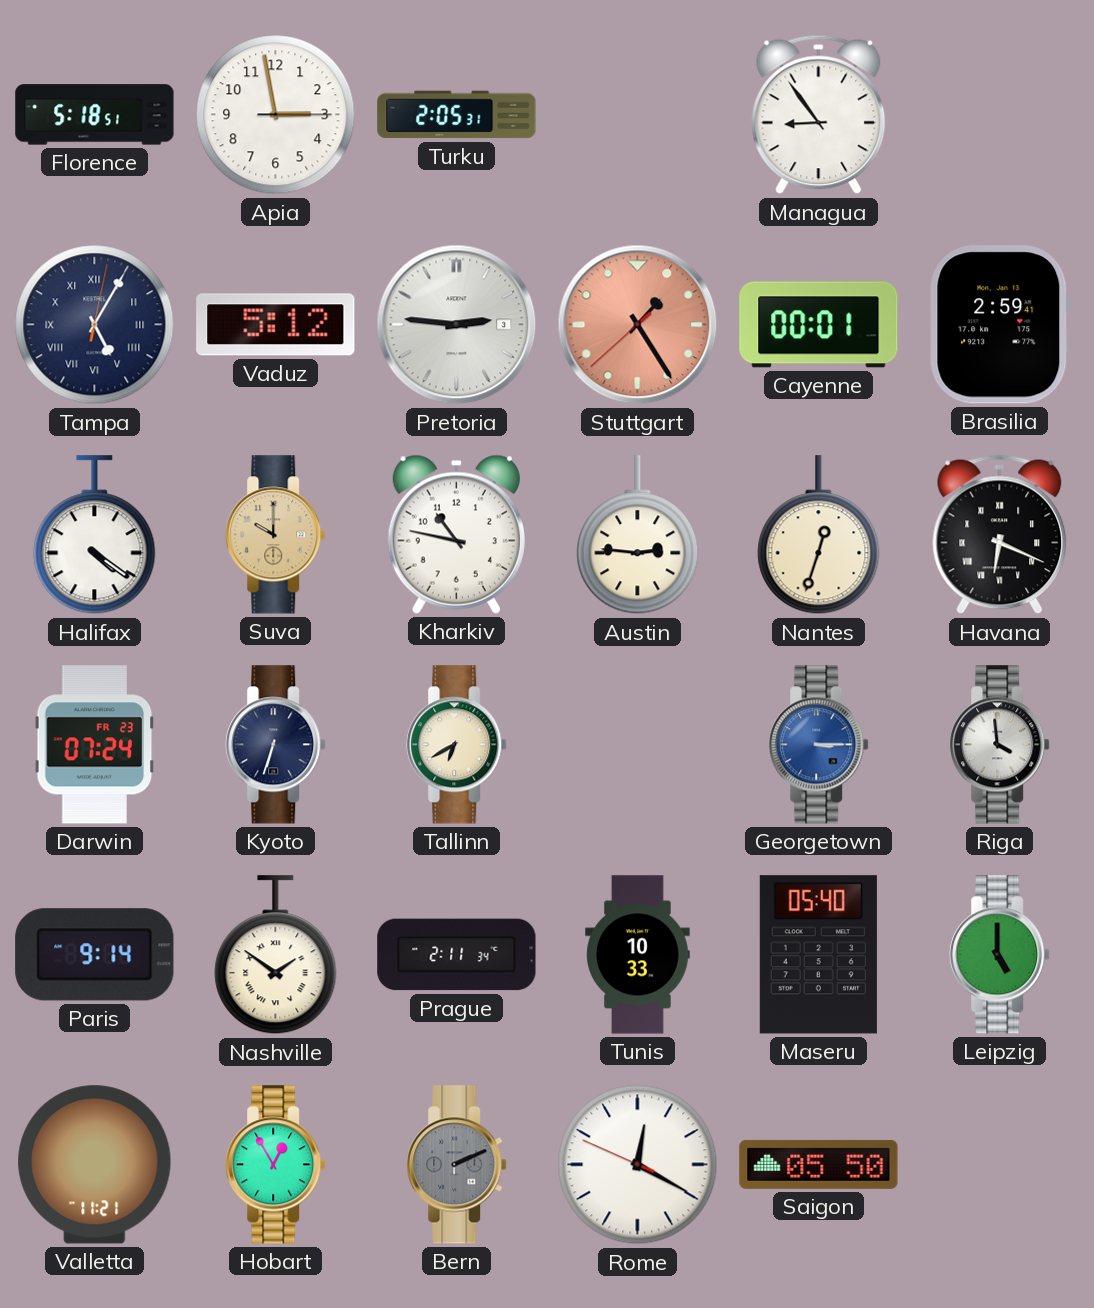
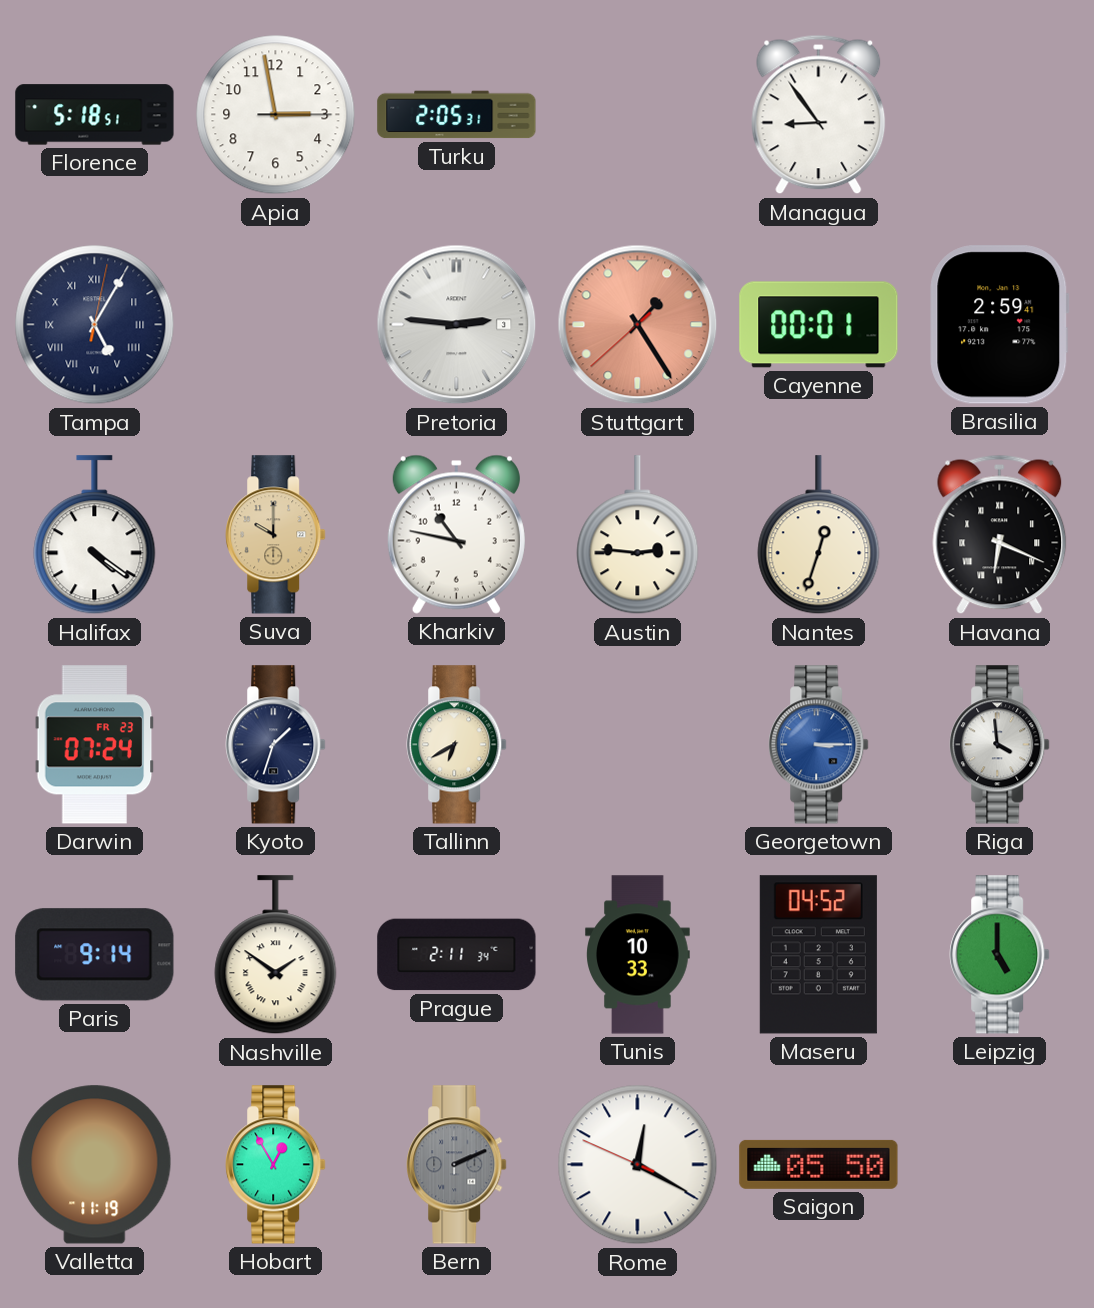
Vaduz: 5:12 -> none
Kyoto: 6:33 -> 1:33
Maseru: 05:40 -> 04:52
Valletta: 11:21 -> 11:19
